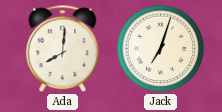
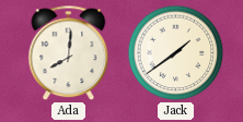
Jack: 7:03 -> 1:39
